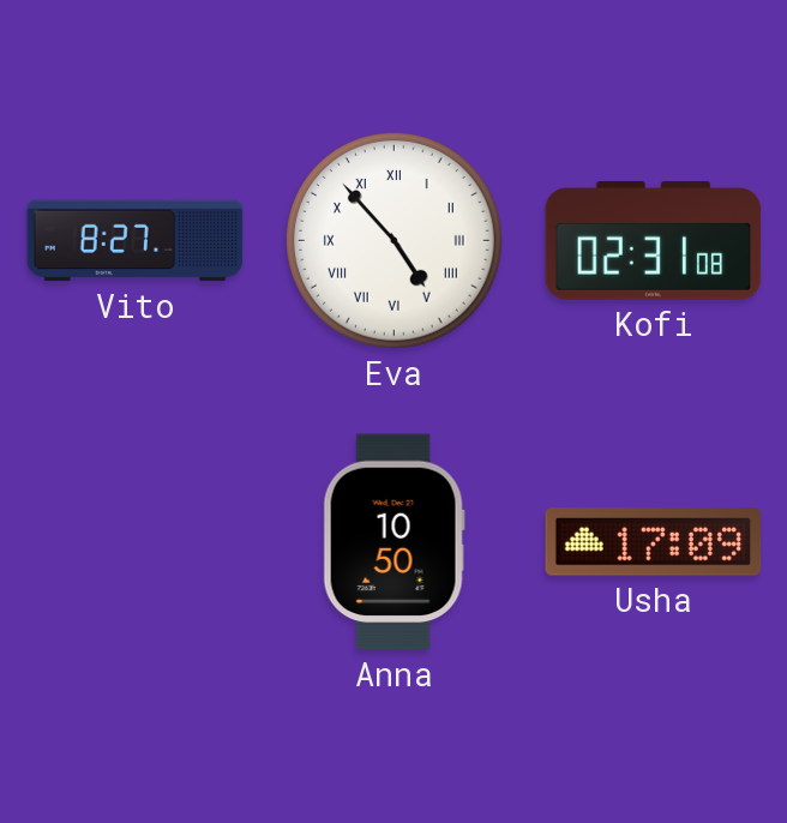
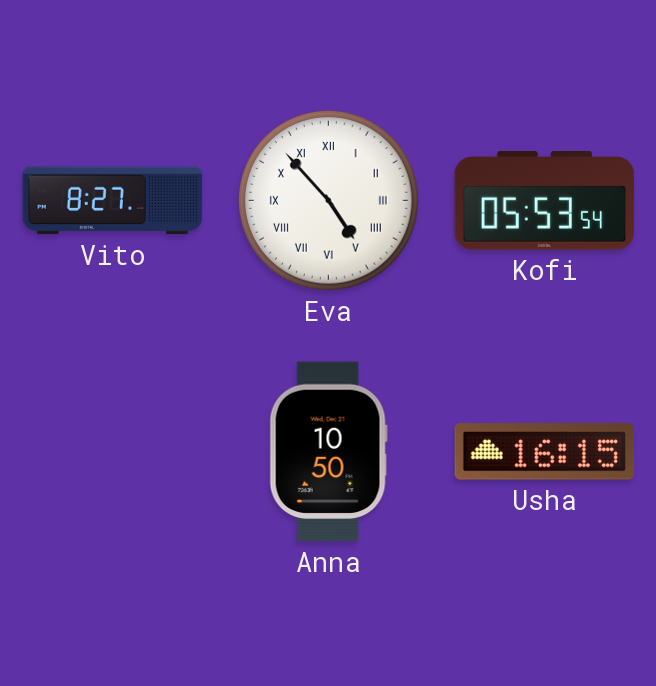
Kofi: 02:31 -> 05:53
Usha: 17:09 -> 16:15
